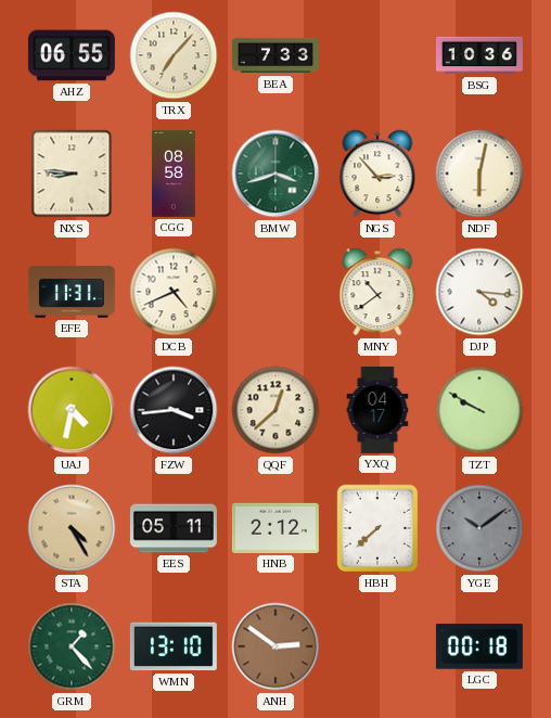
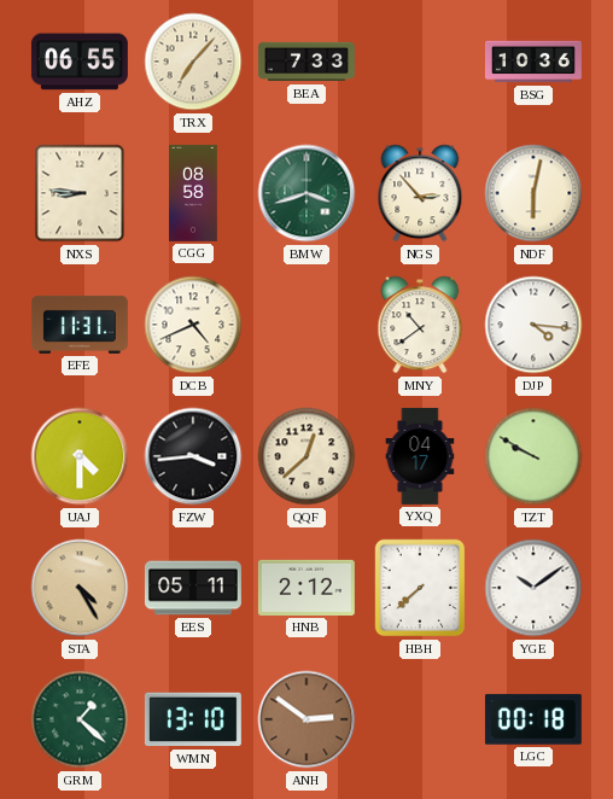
UAJ: 4:32 -> 4:30
YGE dial: grey -> white
GRM: 1:23 -> 1:22
